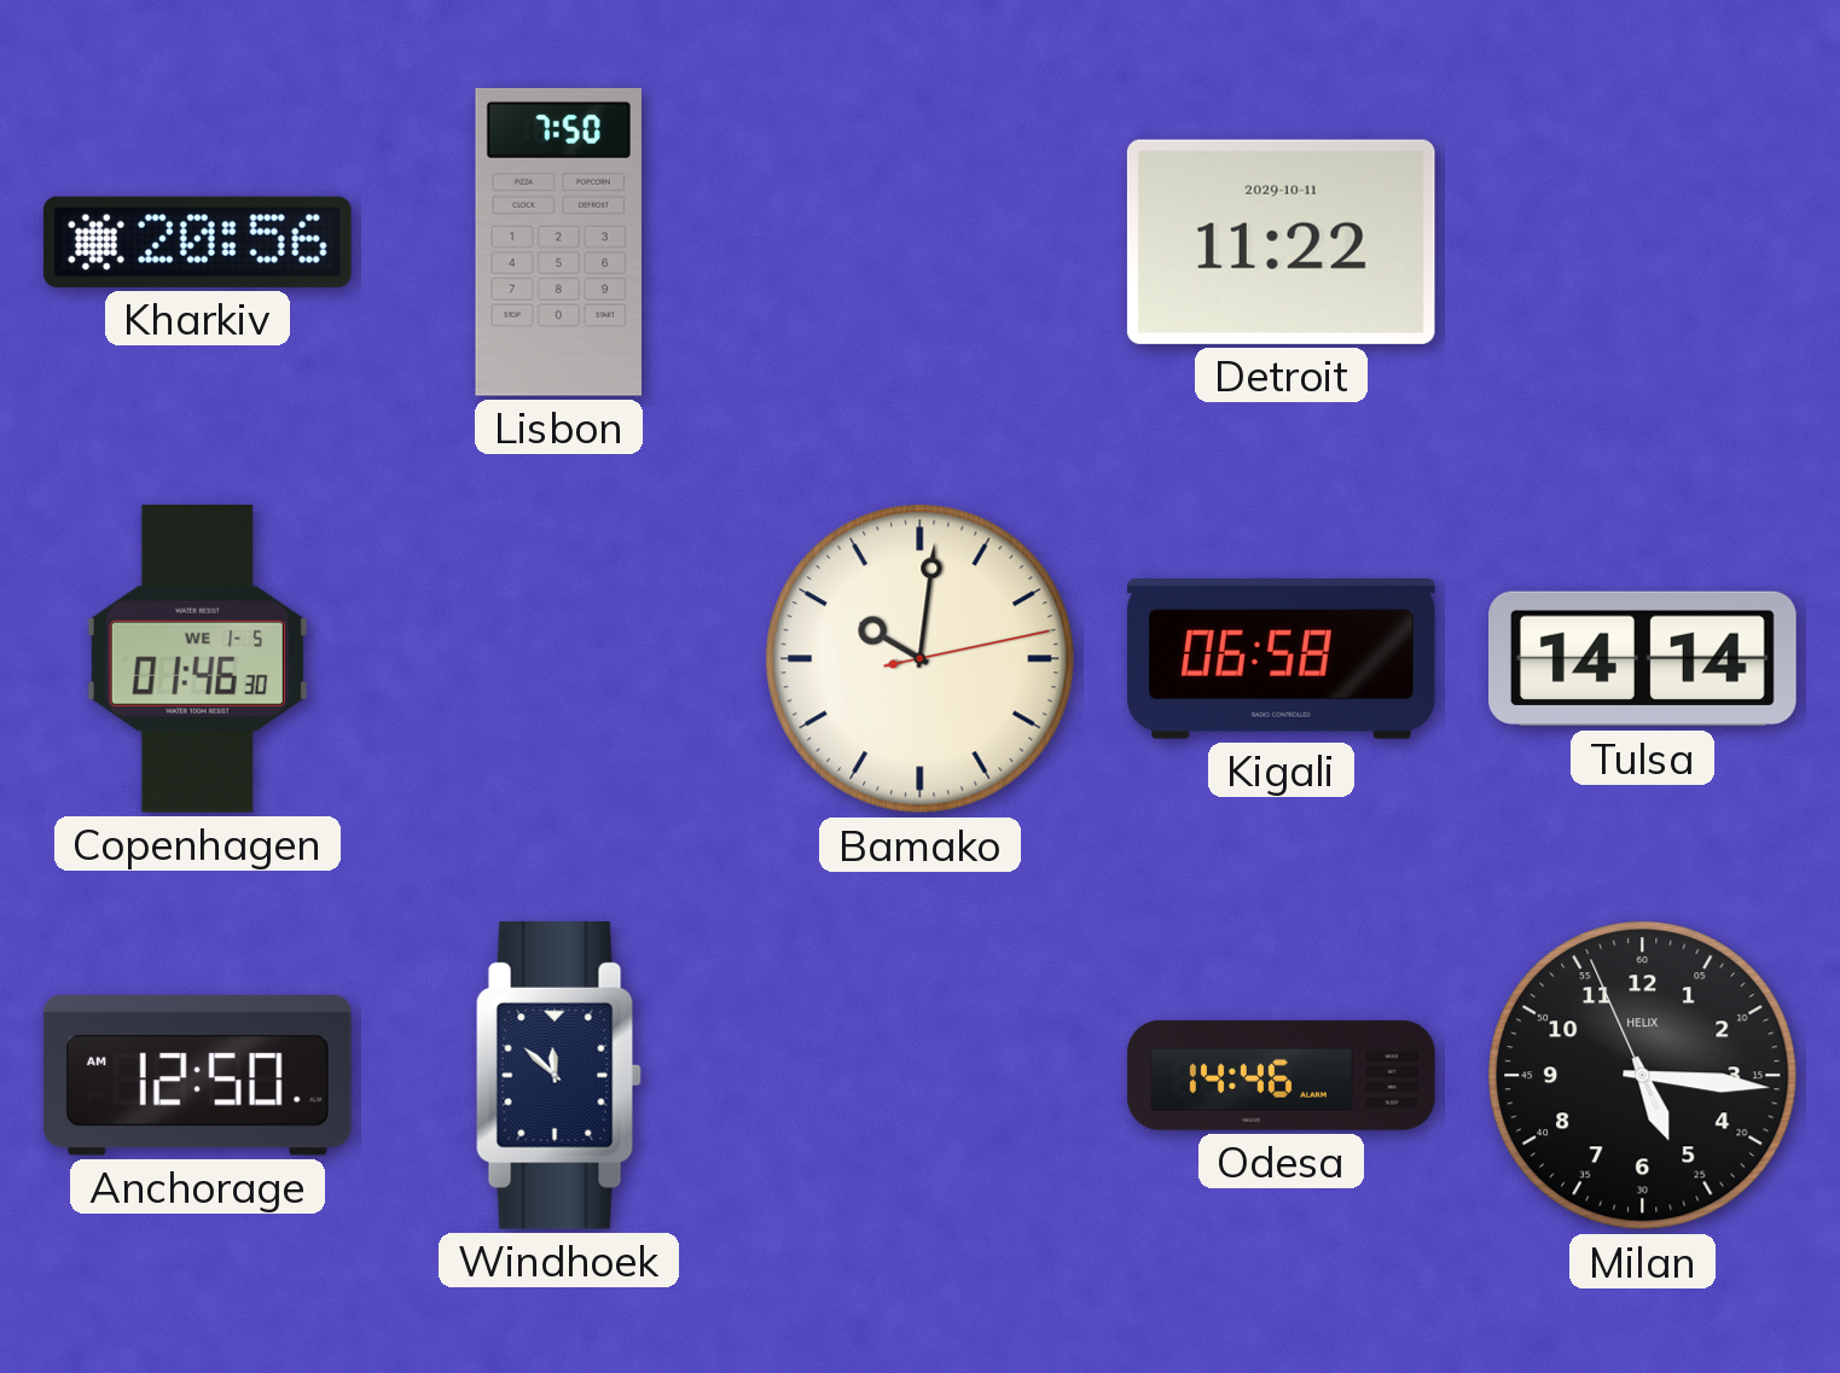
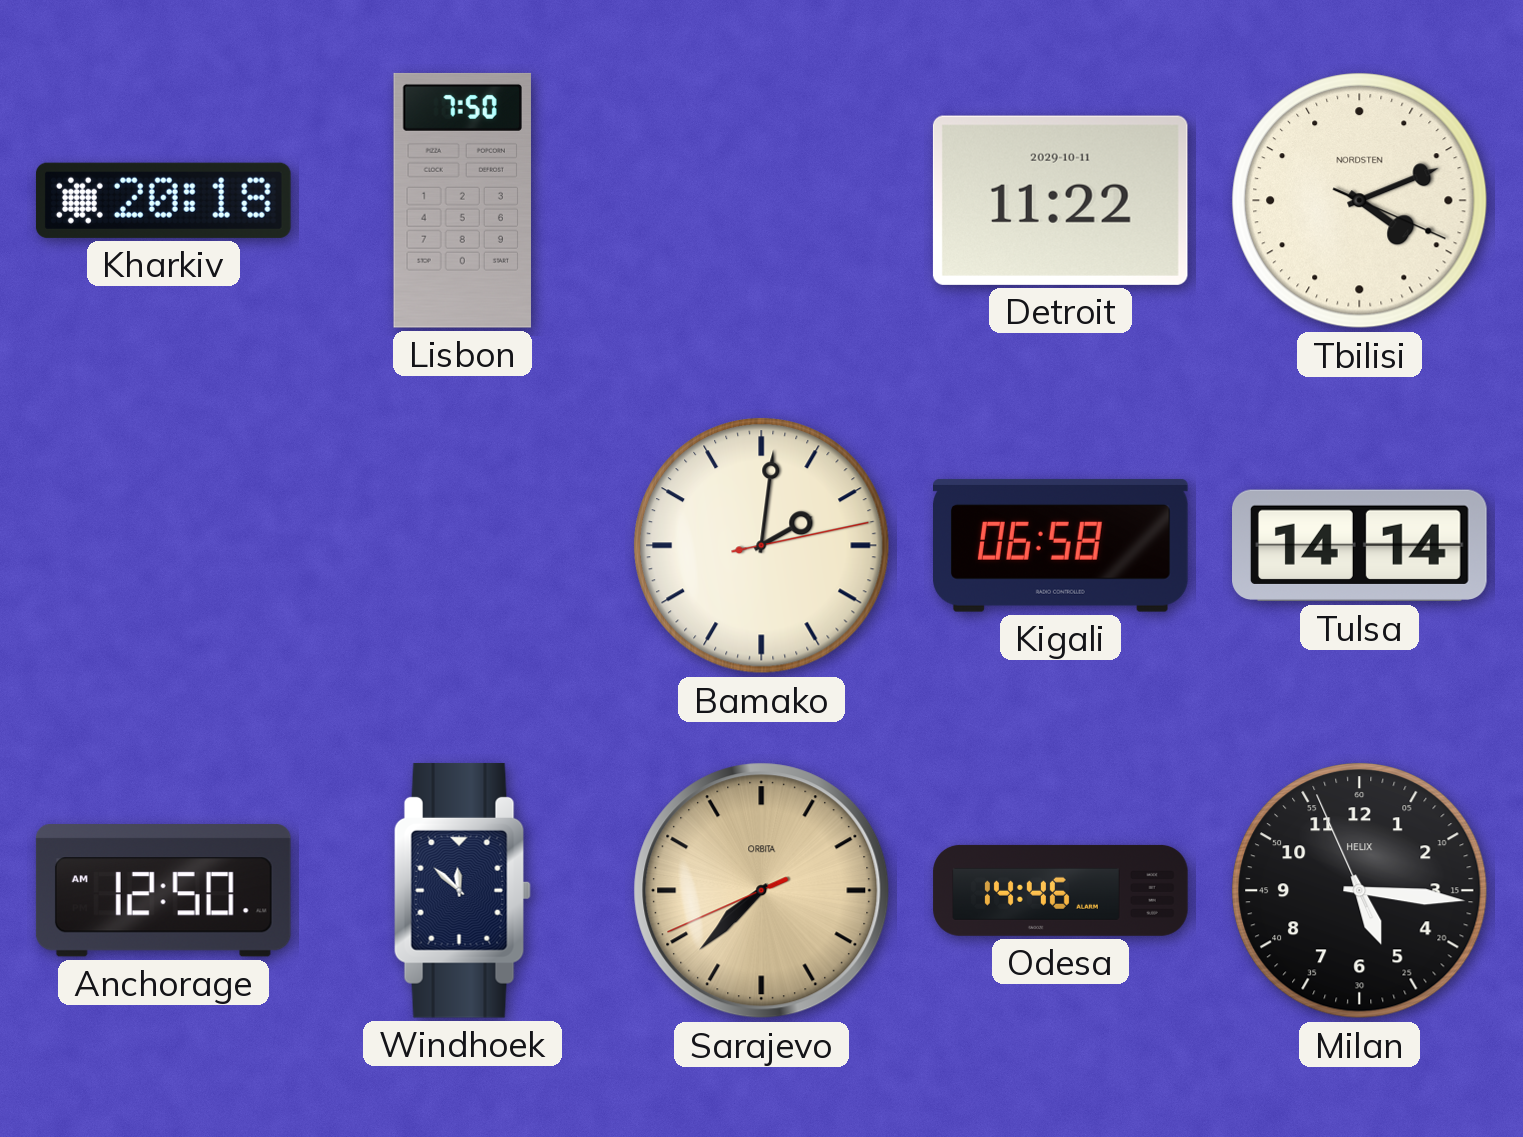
Kharkiv: 20:56 -> 20:18
Tbilisi: none -> 4:11
Copenhagen: 01:46 -> none
Bamako: 10:01 -> 2:01
Sarajevo: none -> 7:37
